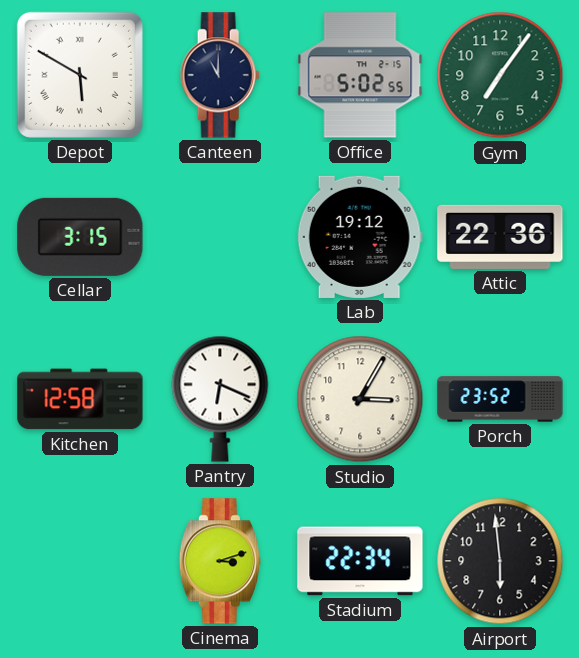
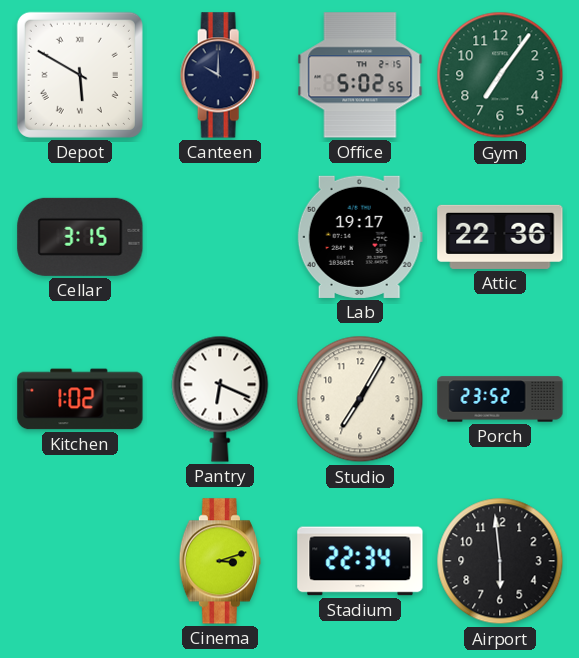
Canteen: 11:00 -> 10:00
Lab: 19:12 -> 19:17
Kitchen: 12:58 -> 1:02
Studio: 3:05 -> 7:05
